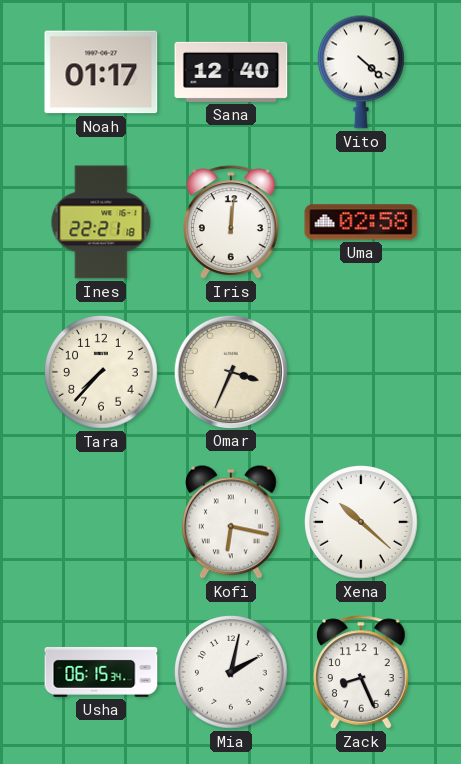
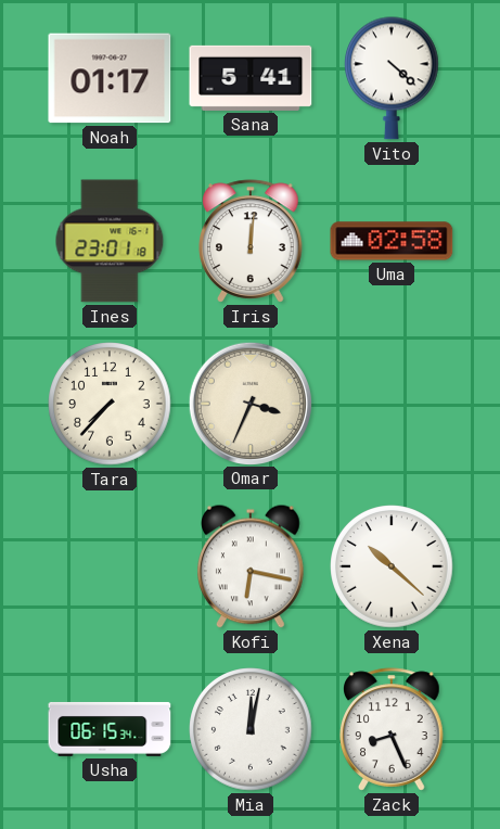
Sana: 12:40 -> 5:41
Ines: 22:21 -> 23:01
Mia: 2:02 -> 12:02
